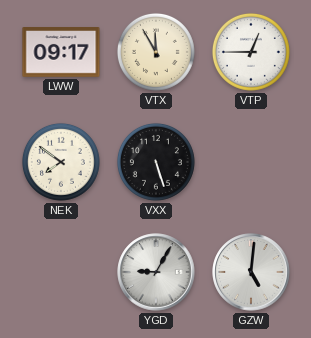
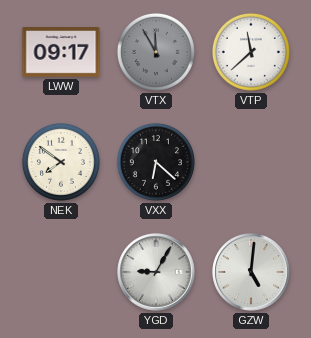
VTX dial: cream -> grey
VTP: 12:45 -> 11:38
VXX: 5:27 -> 6:22
